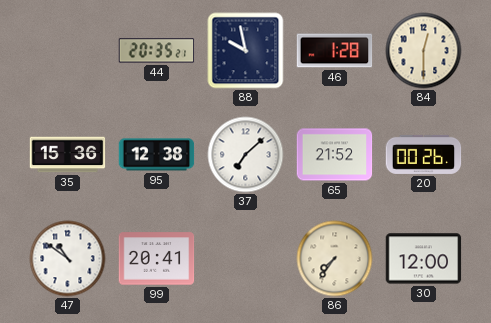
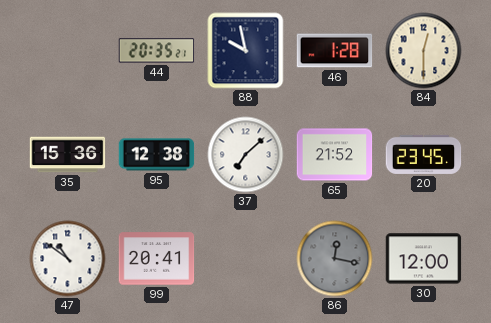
20: 00:26 -> 23:45
86: 7:36 -> 12:17
86 dial: cream -> grey
